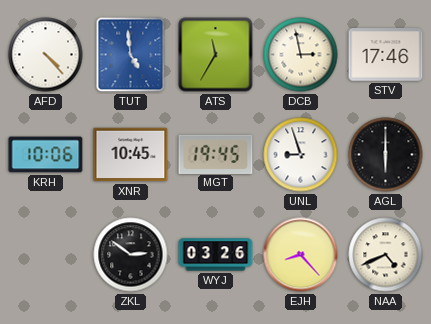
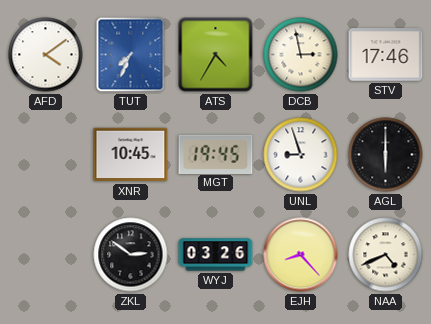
AFD: 4:23 -> 4:09
TUT: 4:59 -> 7:34
ATS: 11:35 -> 4:35
KRH: 10:06 -> none
